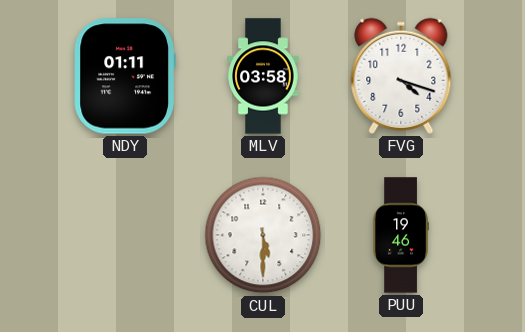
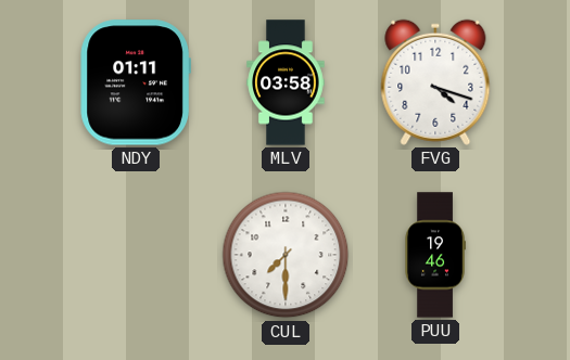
CUL: 5:30 -> 7:30
